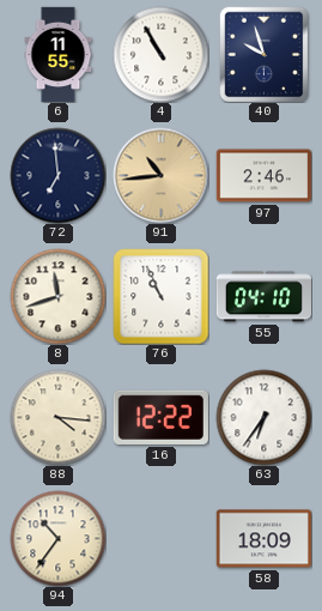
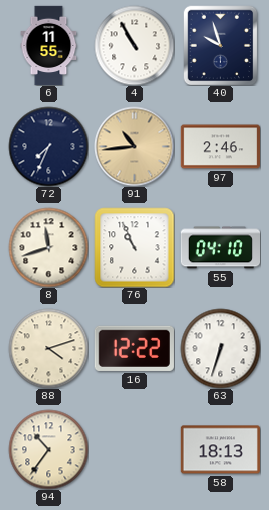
72: 6:59 -> 7:34
88: 4:16 -> 4:12
63: 6:36 -> 6:33
58: 18:09 -> 18:13
